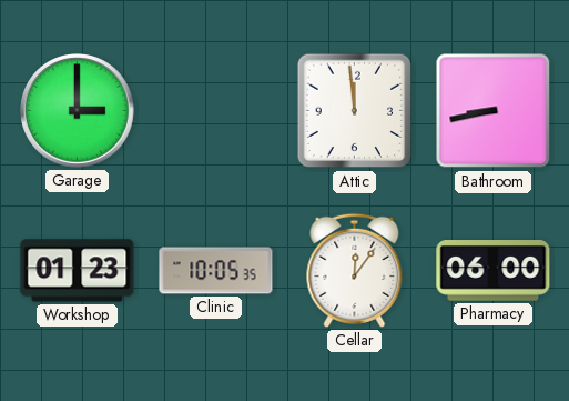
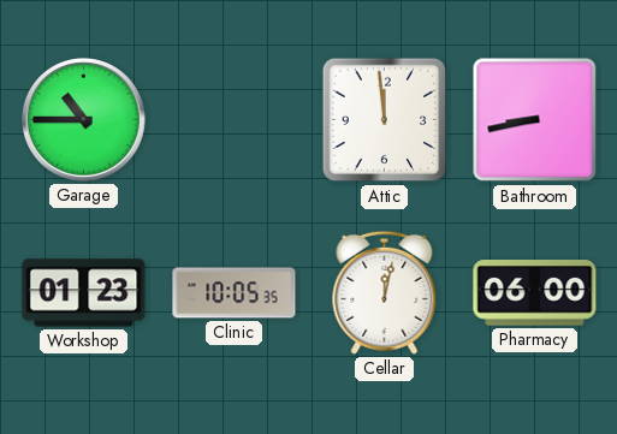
Garage: 3:00 -> 10:45
Cellar: 12:06 -> 12:02
